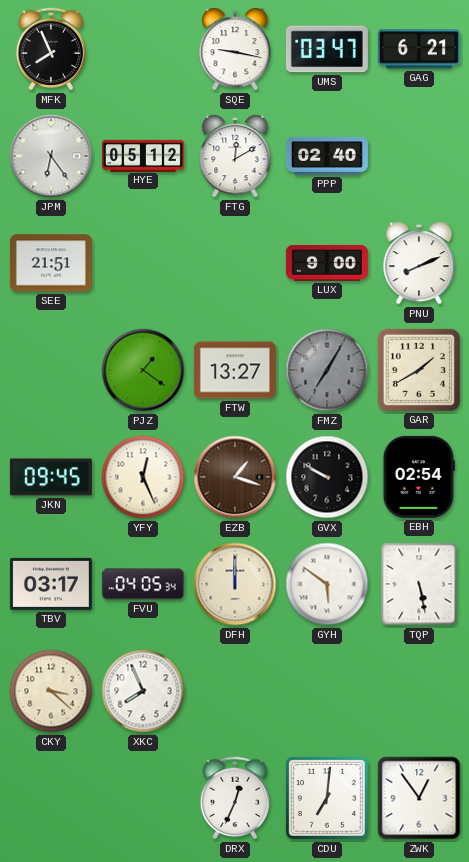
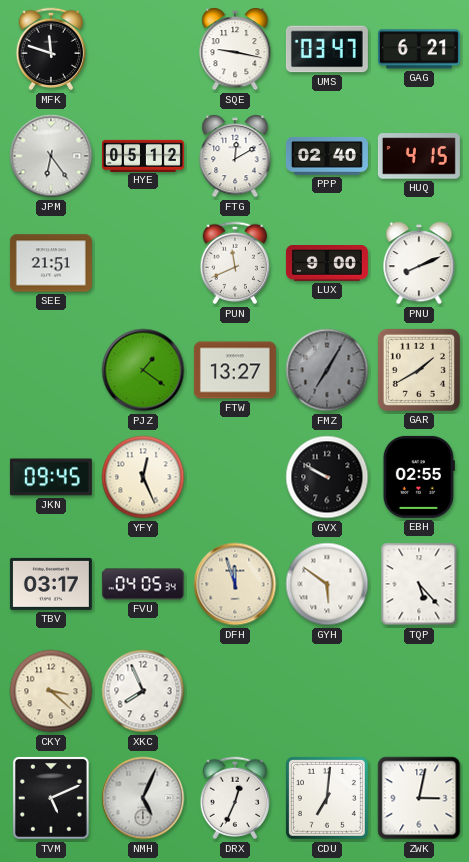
MFK: 7:56 -> 11:48
HUQ: none -> 4:15
PUN: none -> 11:41
EZB: 1:18 -> none
EBH: 02:54 -> 02:55
DFH: 12:00 -> 11:57
TQP: 5:28 -> 5:23
TVM: none -> 5:11
NMH: none -> 5:04
ZWK: 12:54 -> 3:02
